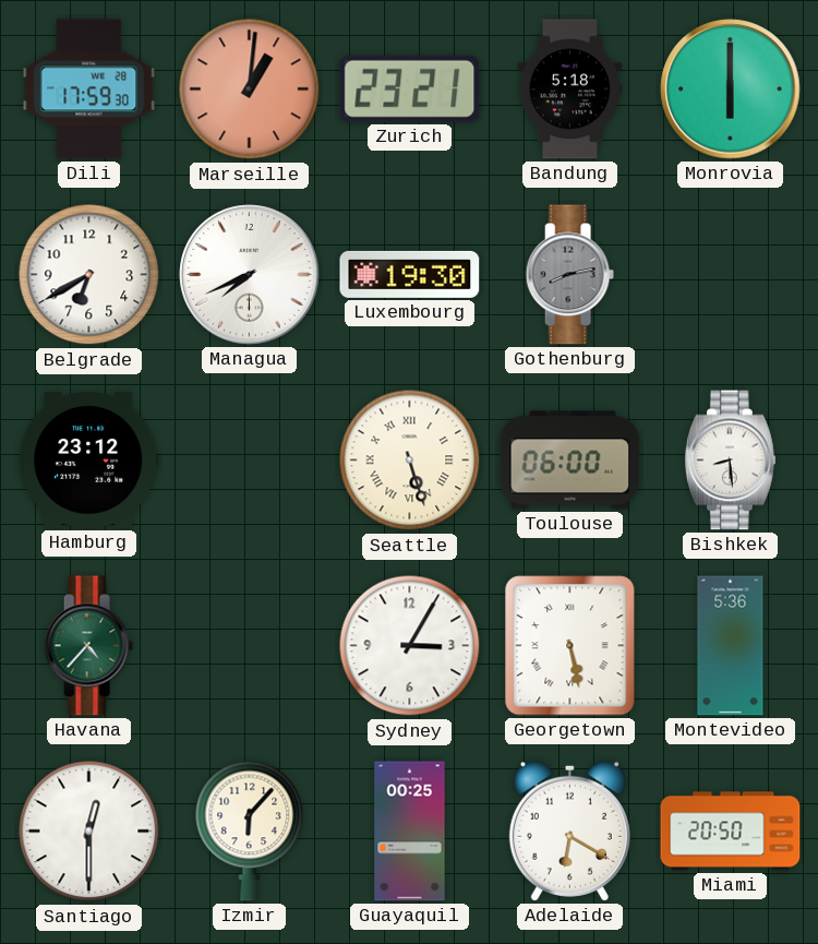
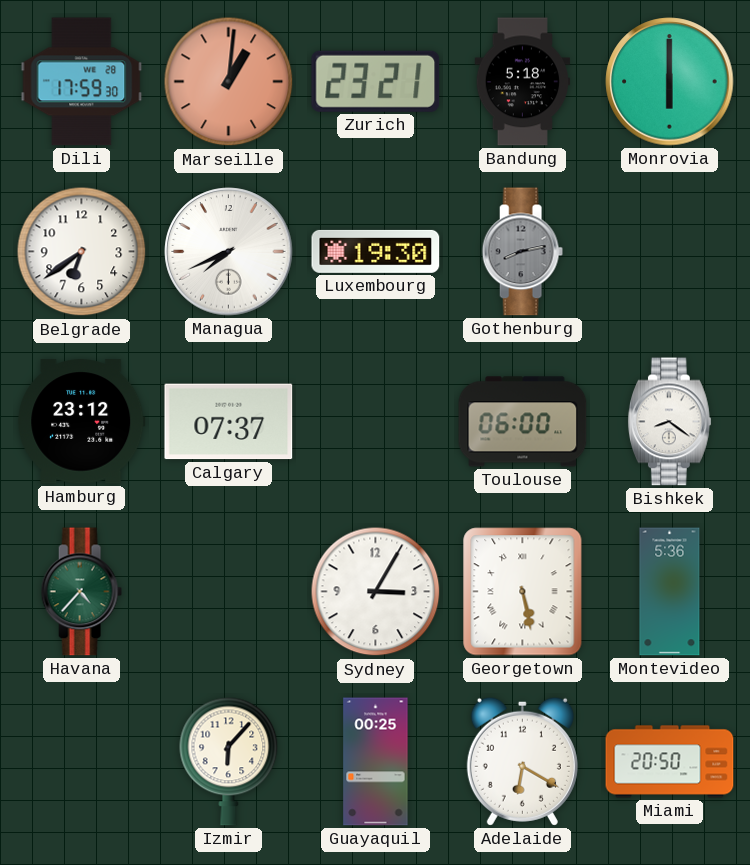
Belgrade: 6:40 -> 6:39
Calgary: none -> 07:37
Seattle: 5:27 -> none
Bishkek: 8:29 -> 8:21
Santiago: 12:30 -> none
